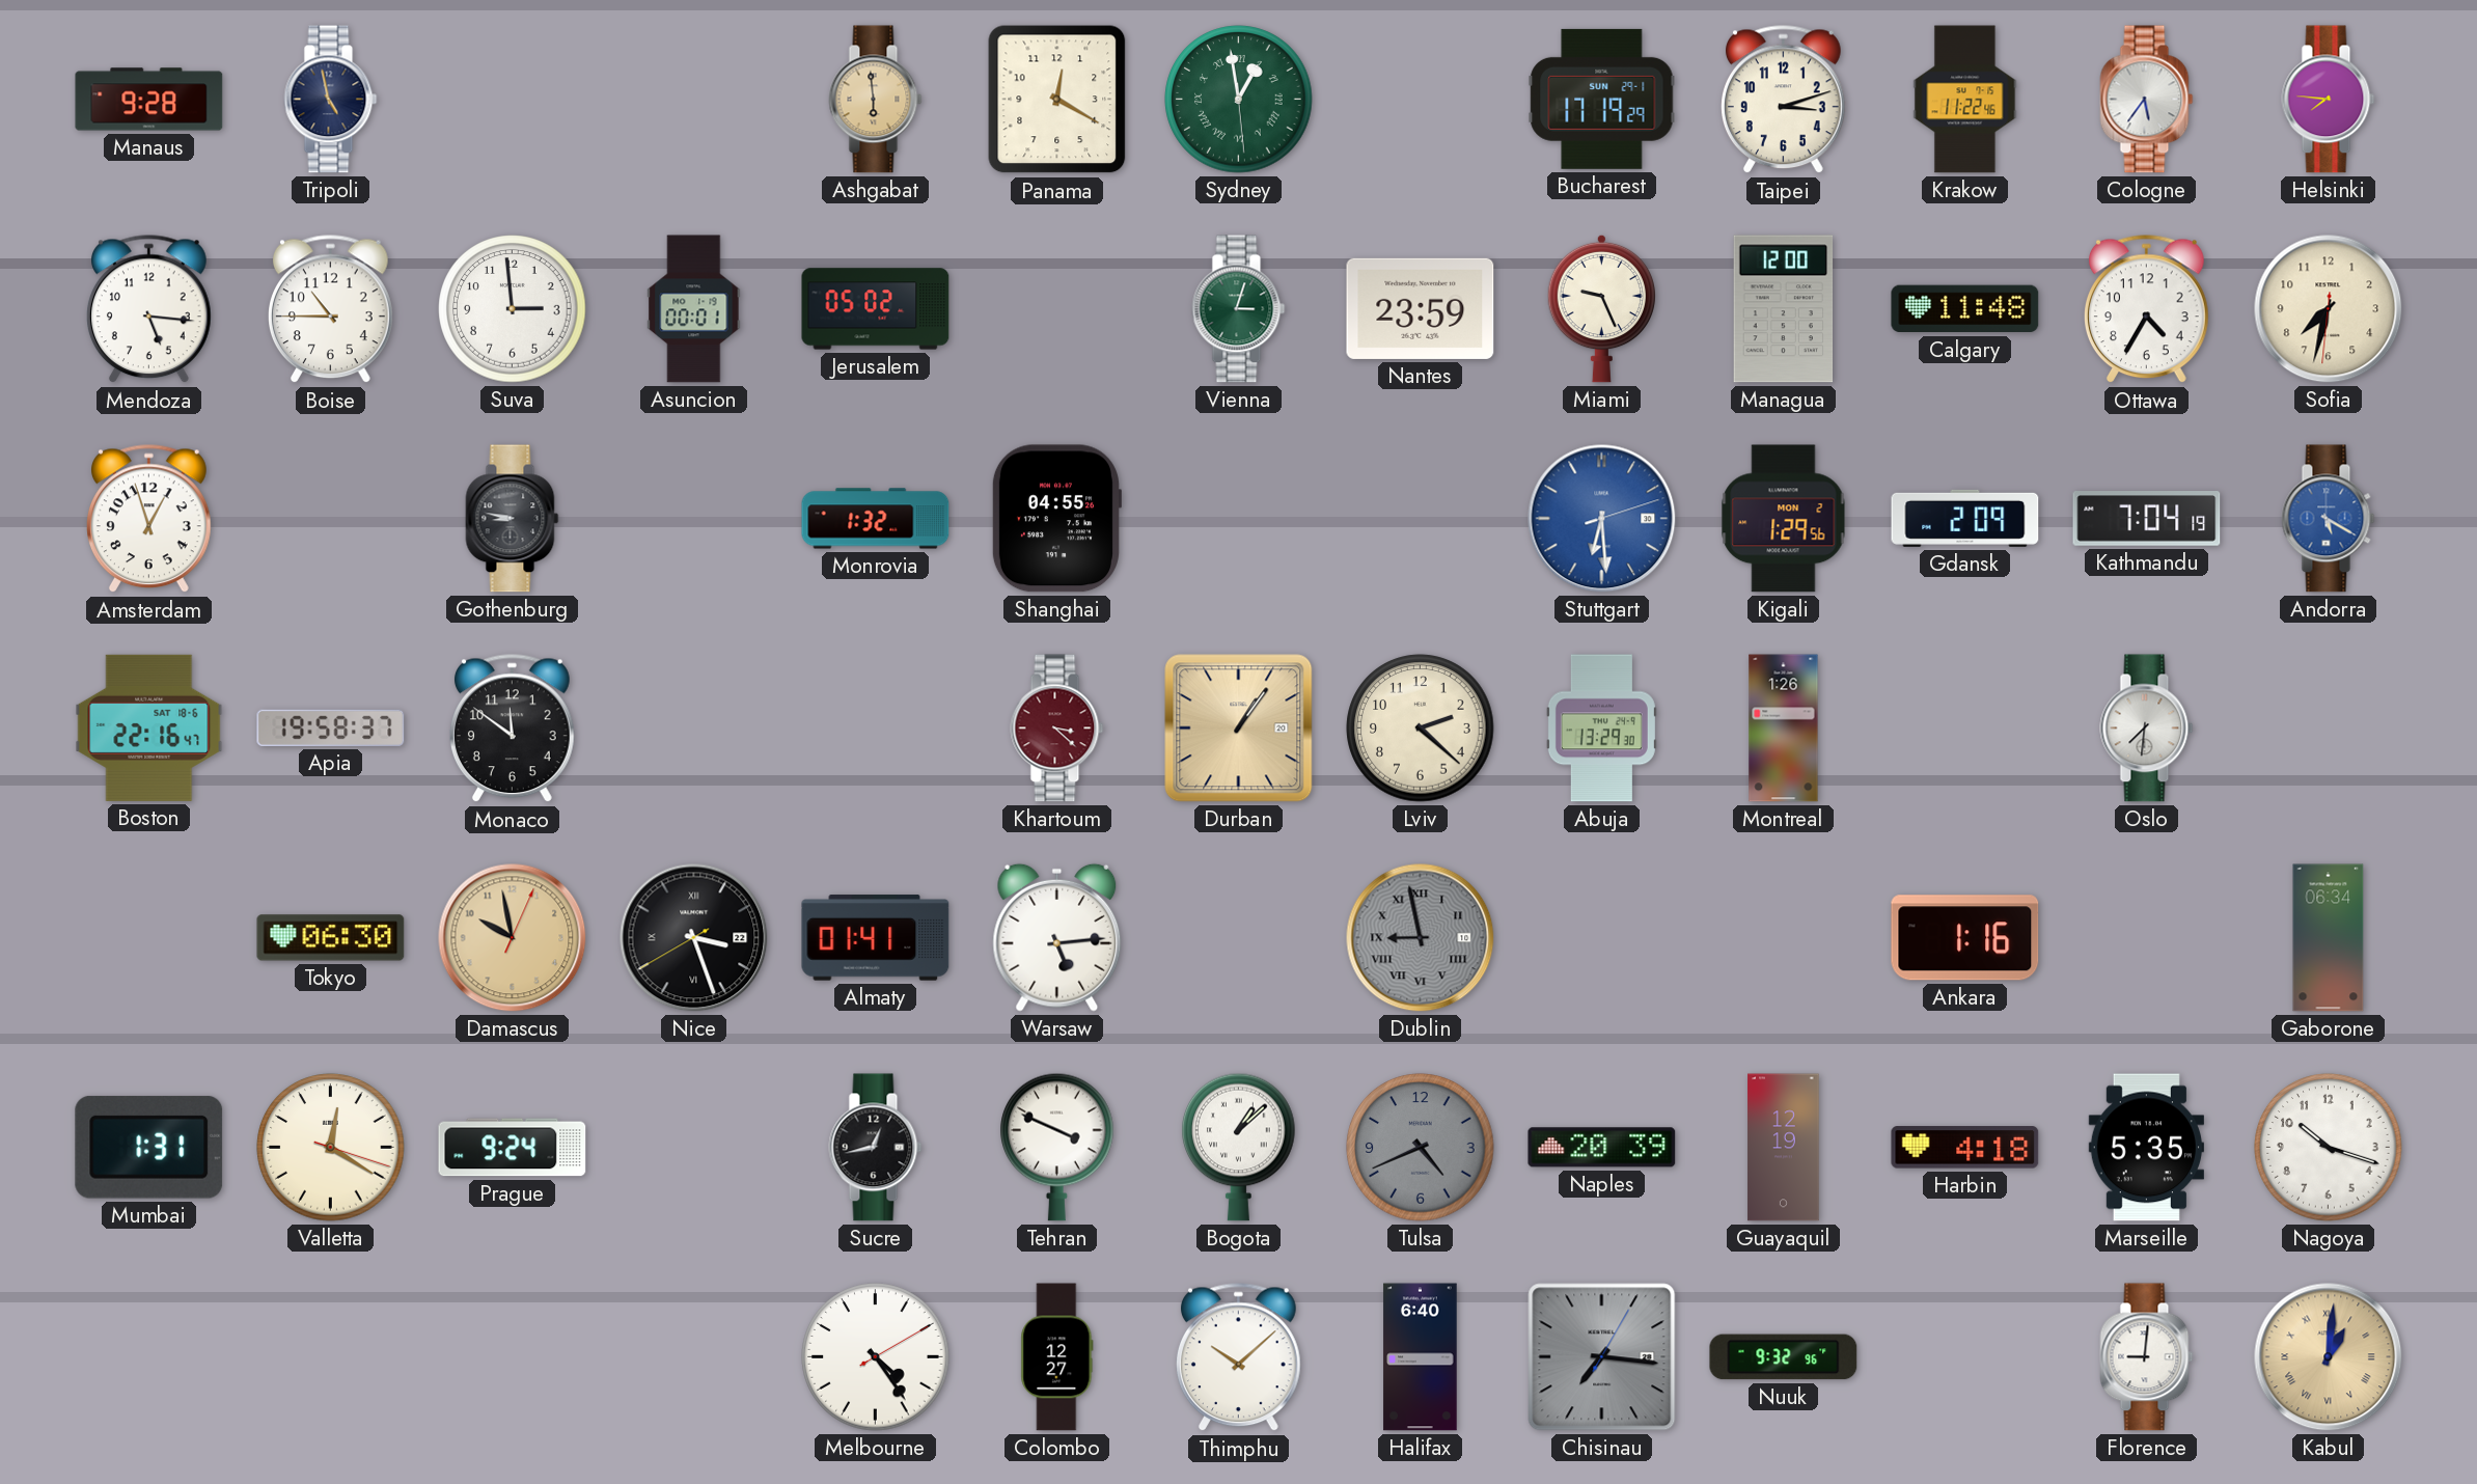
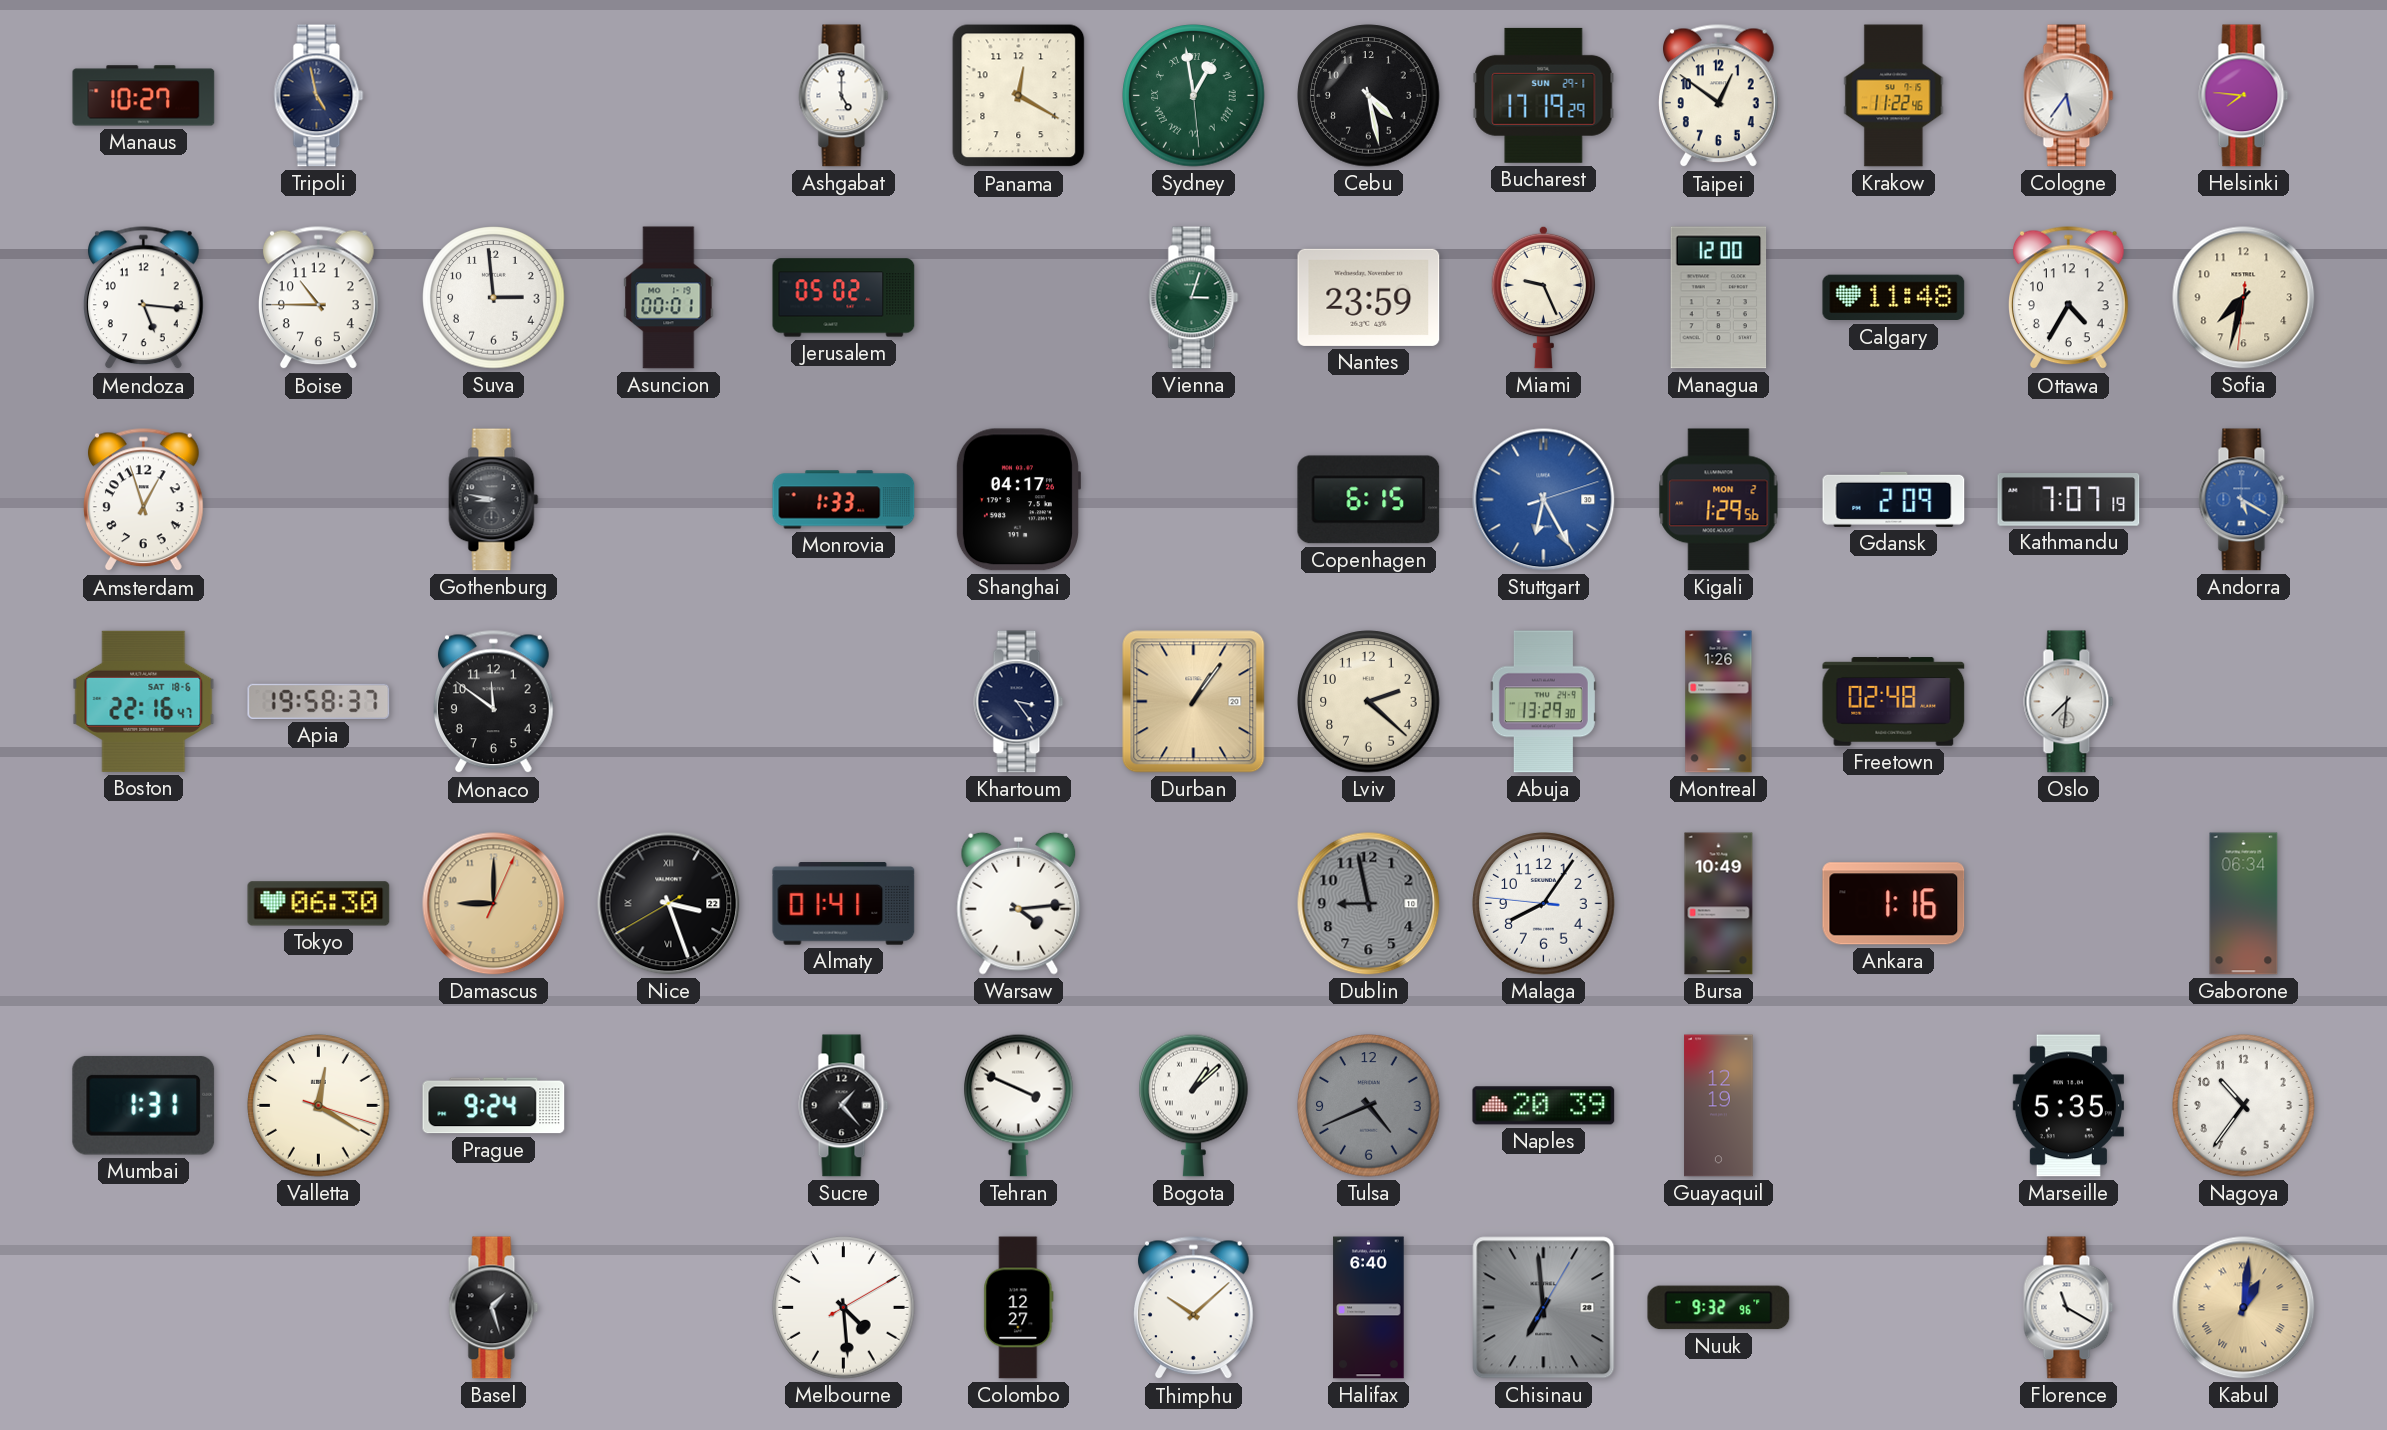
Manaus: 9:28 -> 10:27
Ashgabat: 5:59 -> 5:00
Ashgabat dial: champagne -> white
Cebu: none -> 4:28
Taipei: 3:12 -> 12:51
Monrovia: 1:32 -> 1:33
Shanghai: 04:55 -> 04:17
Copenhagen: none -> 6:15
Stuttgart: 6:29 -> 6:25
Kathmandu: 7:04 -> 7:07
Khartoum: 3:22 -> 3:24
Khartoum dial: burgundy -> navy
Freetown: none -> 02:48
Damascus: 9:58 -> 9:00
Warsaw: 5:14 -> 4:14
Dublin numerals: Roman -> Arabic
Malaga: none -> 8:05
Bursa: none -> 10:49
Sucre: 12:43 -> 1:23
Harbin: 4:18 -> none
Nagoya: 10:18 -> 10:36
Basel: none -> 1:27
Melbourne: 4:24 -> 4:29
Chisinau: 7:16 -> 6:59
Florence: 9:01 -> 11:20
